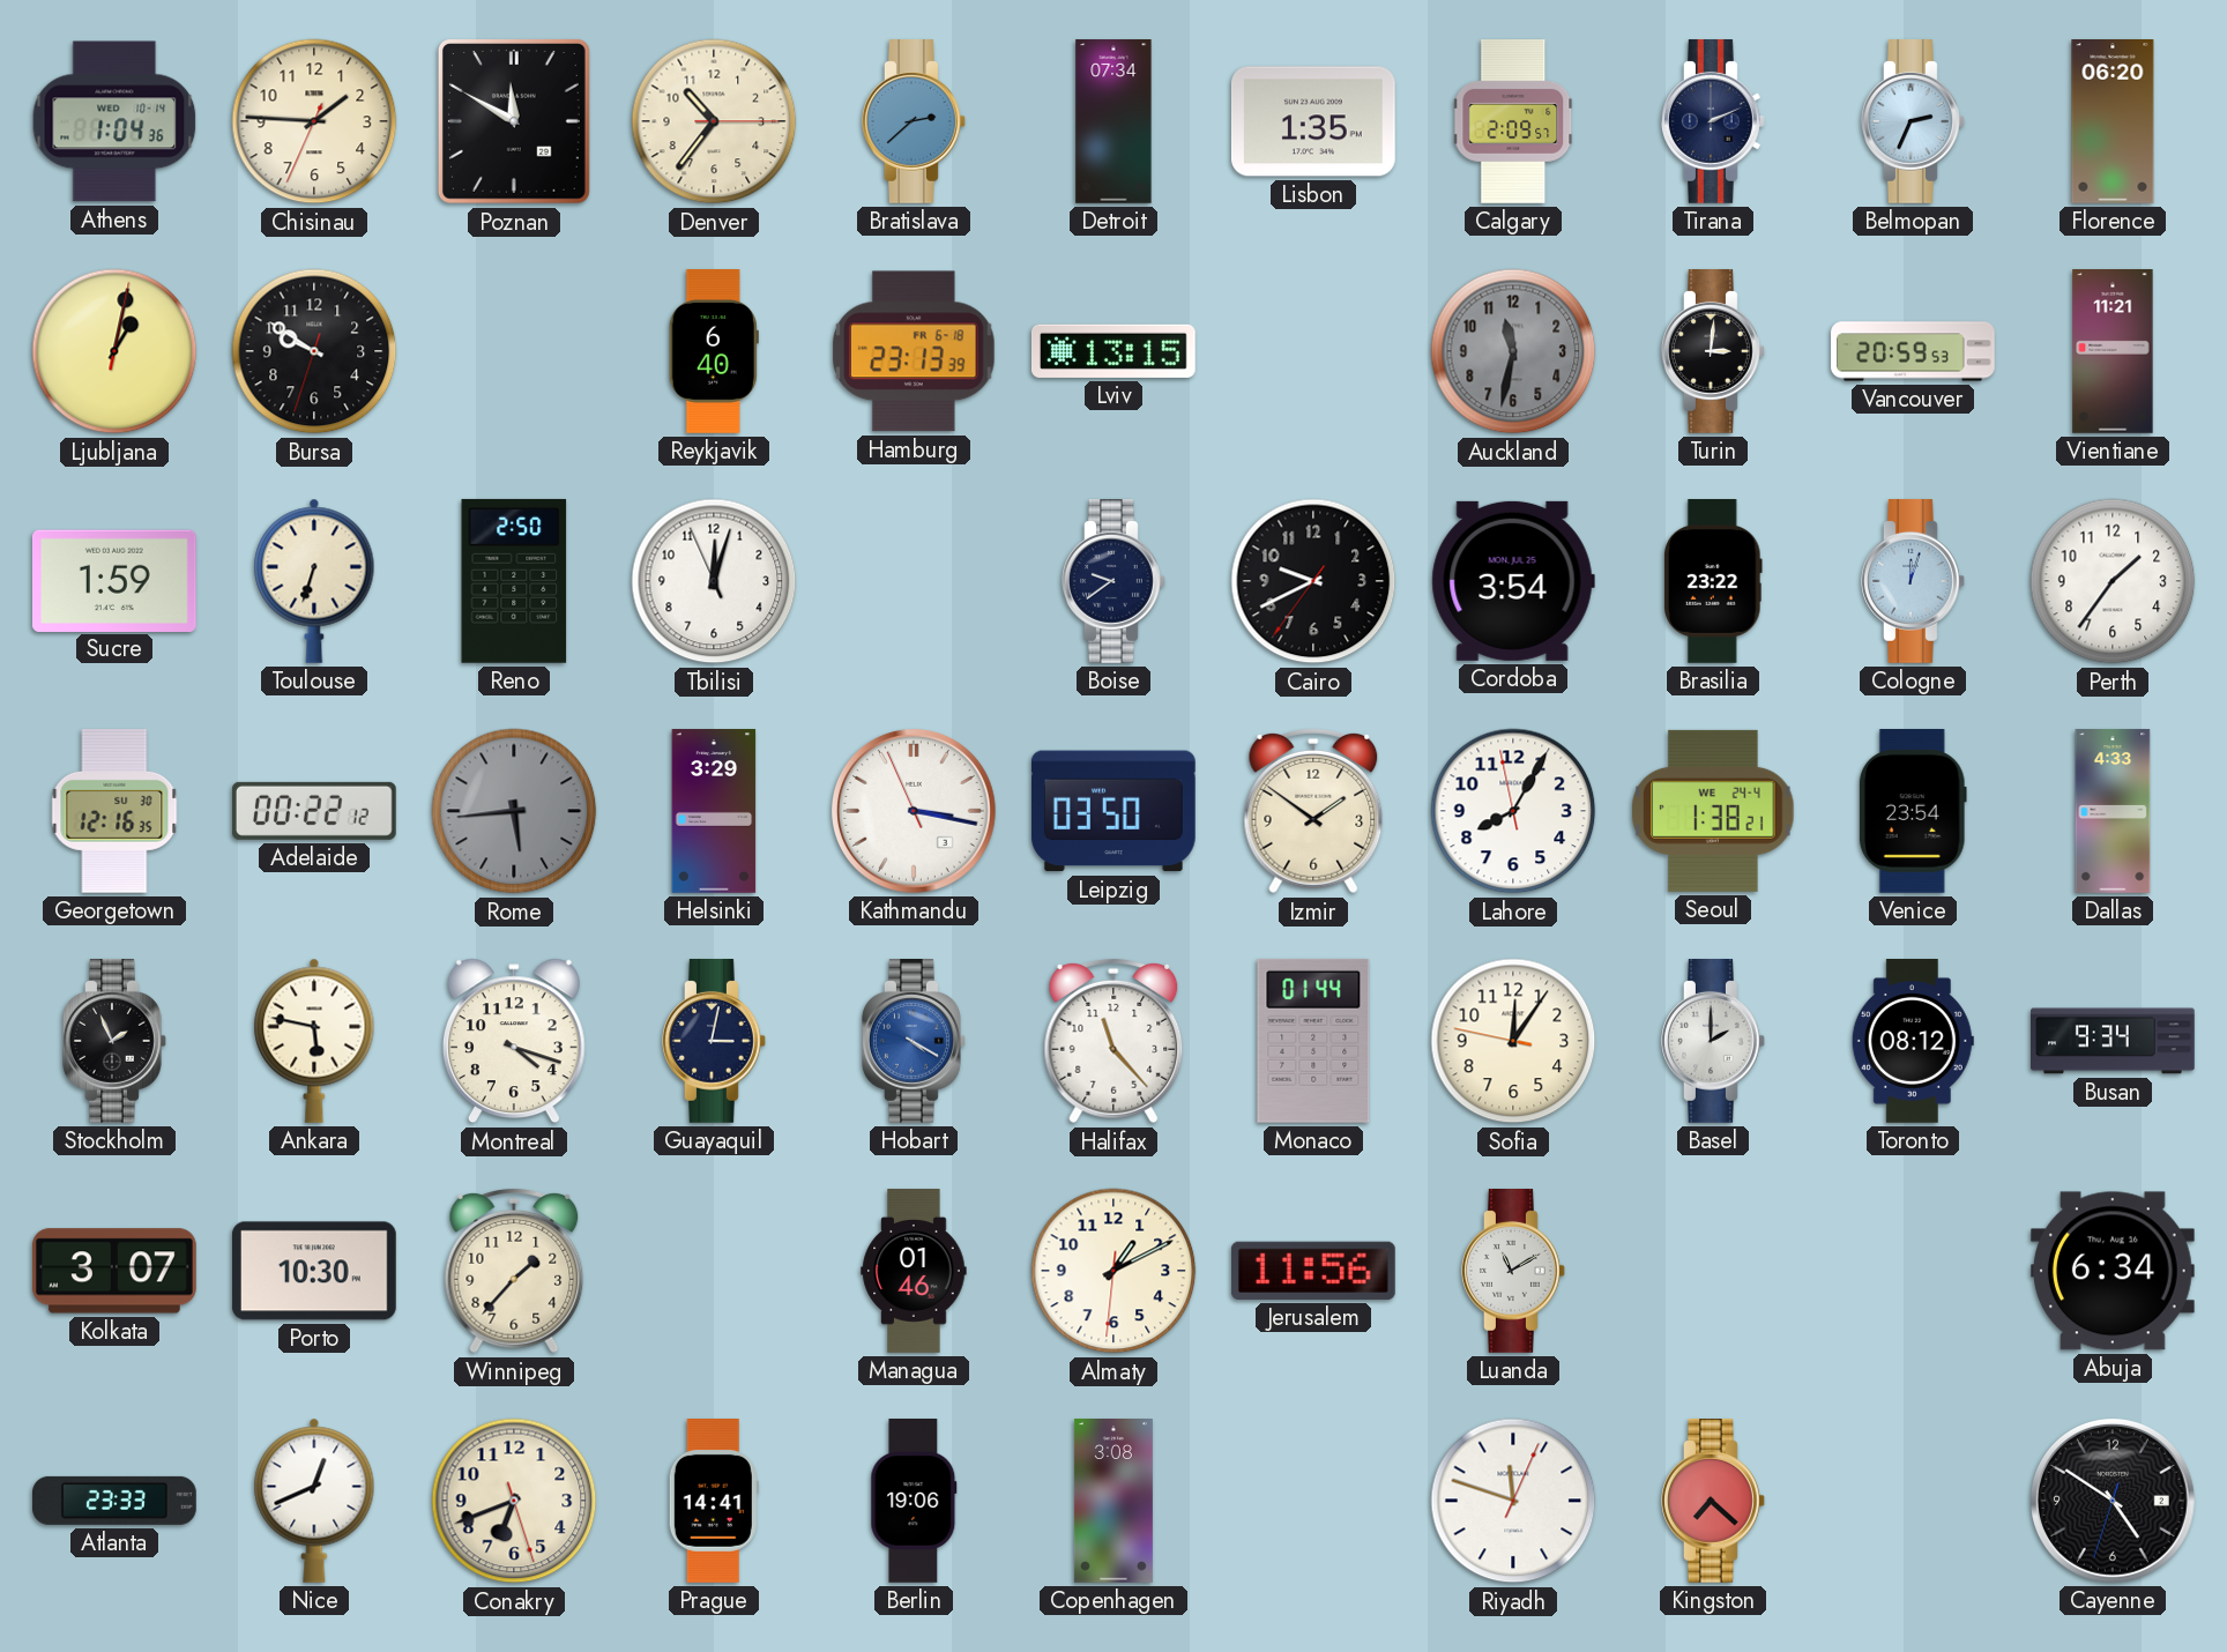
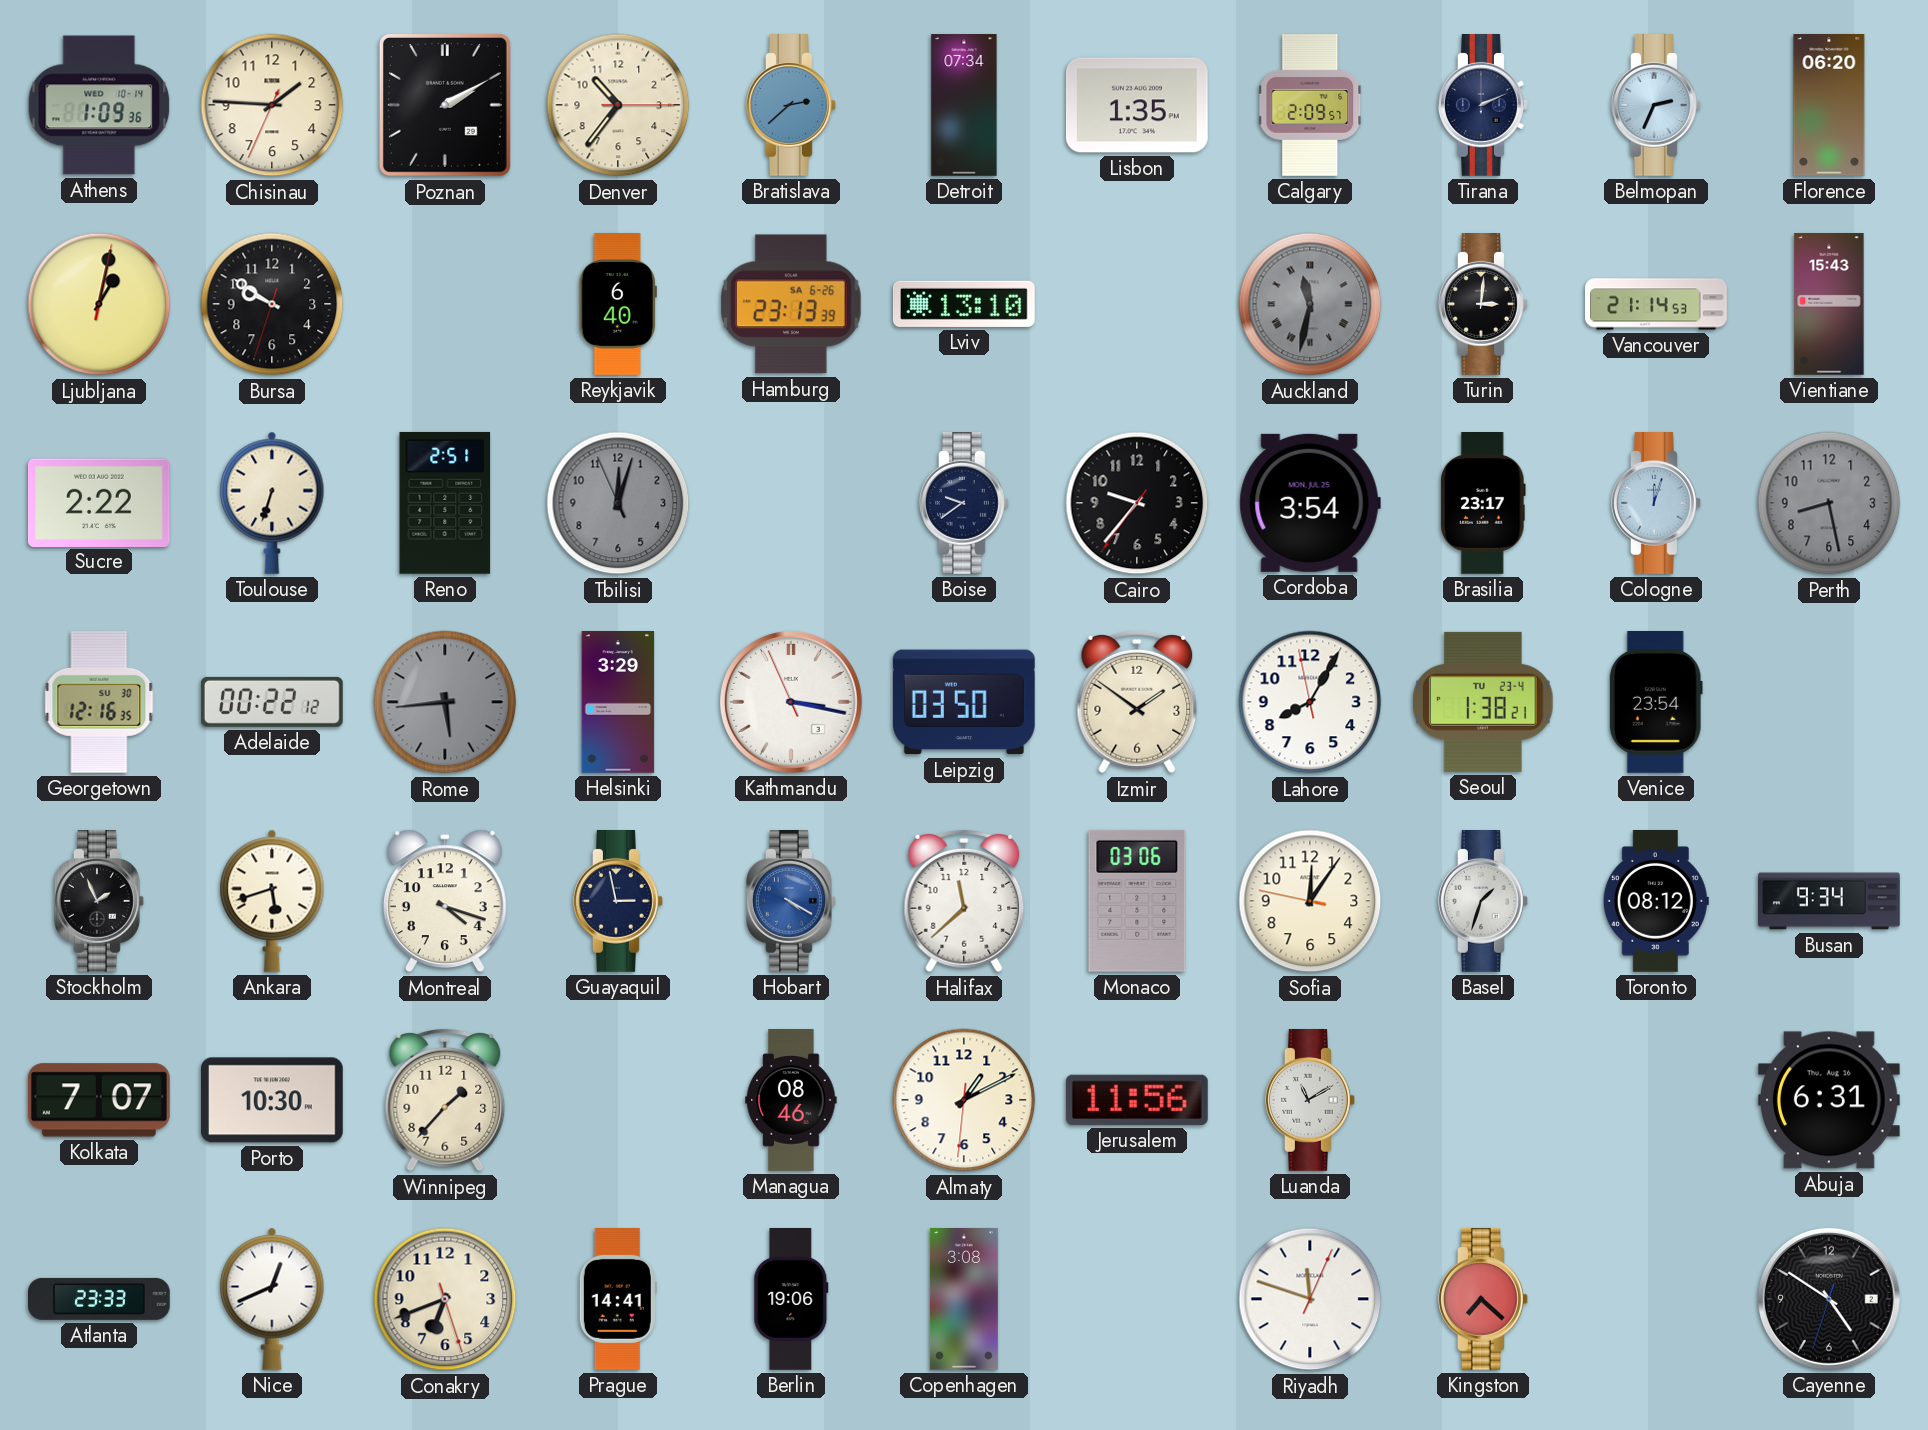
Athens: 1:04 -> 1:09
Poznan: 11:50 -> 2:10
Hamburg date: FR 6-18 -> SA 6-26
Lviv: 13:15 -> 13:10
Auckland numerals: Arabic -> Roman
Vancouver: 20:59 -> 21:14
Vientiane: 11:21 -> 15:43
Sucre: 1:59 -> 2:22
Reno: 2:50 -> 2:51
Tbilisi dial: white -> grey
Cairo: 9:40 -> 9:36
Brasilia: 23:22 -> 23:17
Perth: 1:36 -> 8:28
Perth dial: white -> grey
Seoul date: WE 24-4 -> TU 23-4
Dallas: 4:33 -> none
Ankara: 5:47 -> 5:42
Guayaquil: 3:02 -> 2:58
Halifax: 11:23 -> 11:38
Monaco: 01:44 -> 03:06
Basel: 2:00 -> 1:33
Kolkata: 3:07 -> 7:07
Managua: 01:46 -> 08:46
Abuja: 6:34 -> 6:31
